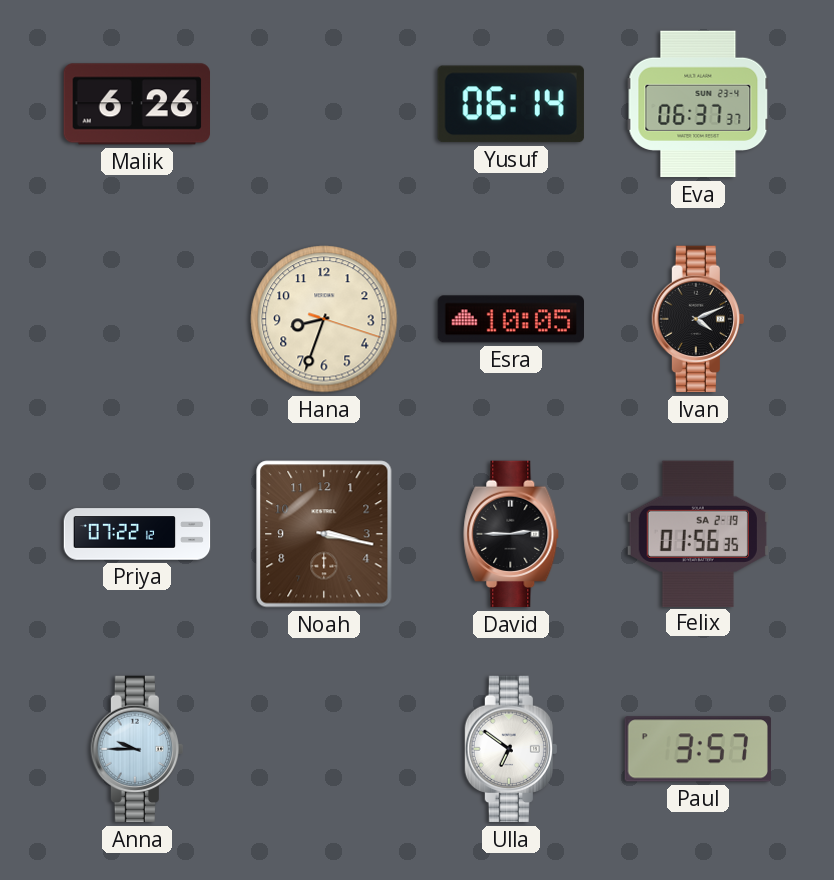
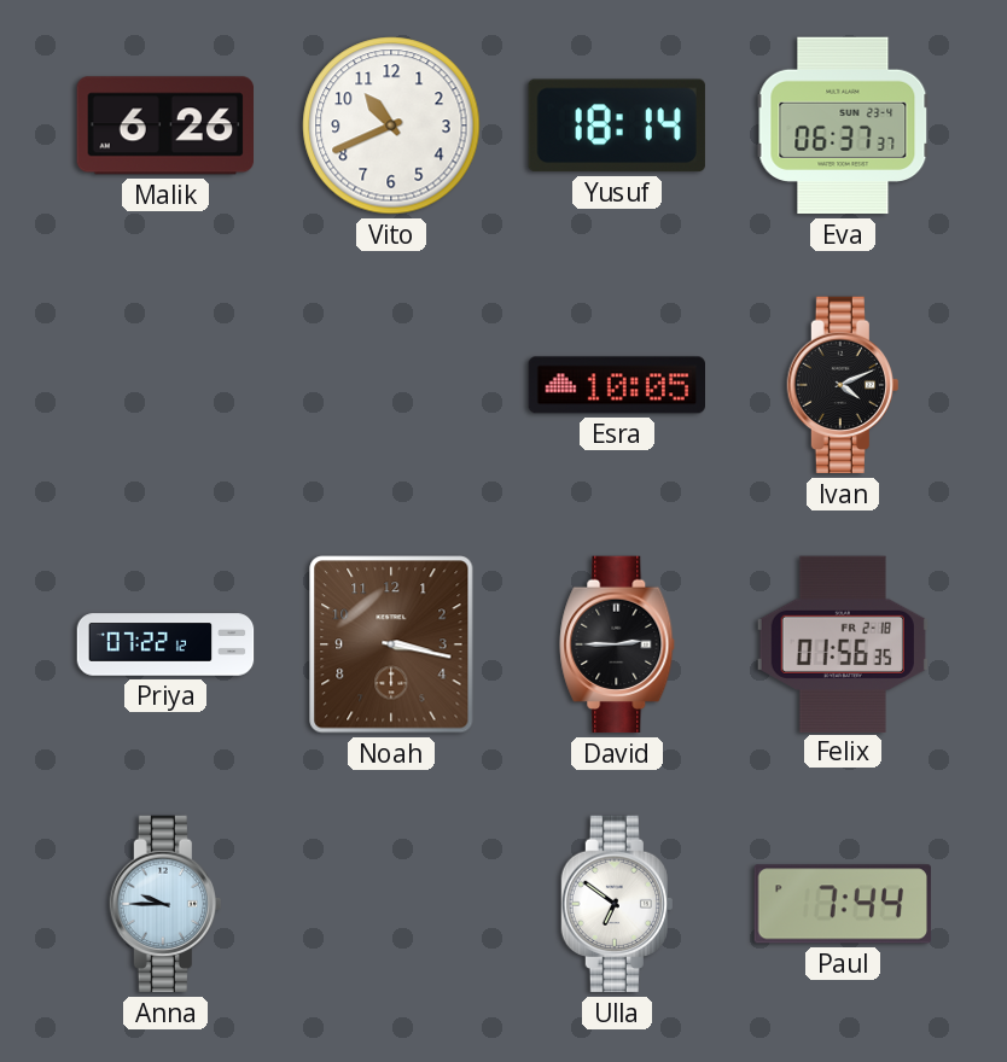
Vito: none -> 10:41
Yusuf: 06:14 -> 18:14
Hana: 8:33 -> none
Felix date: SA 2-19 -> FR 2-18
Paul: 3:57 -> 7:44
